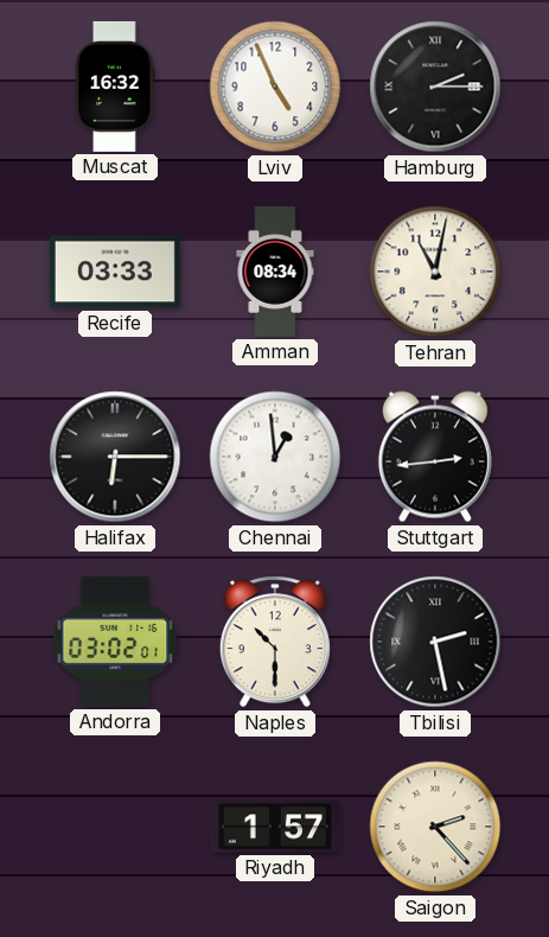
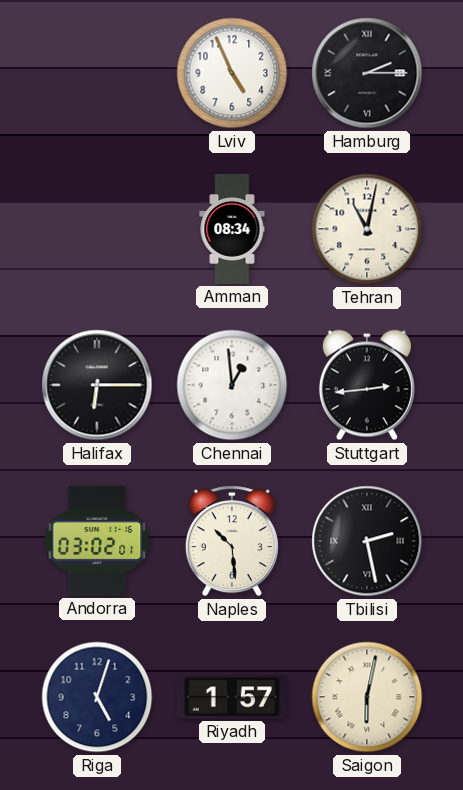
Muscat: 16:32 -> none
Recife: 03:33 -> none
Naples: 10:30 -> 10:29
Riga: none -> 5:03
Saigon: 2:23 -> 6:02
